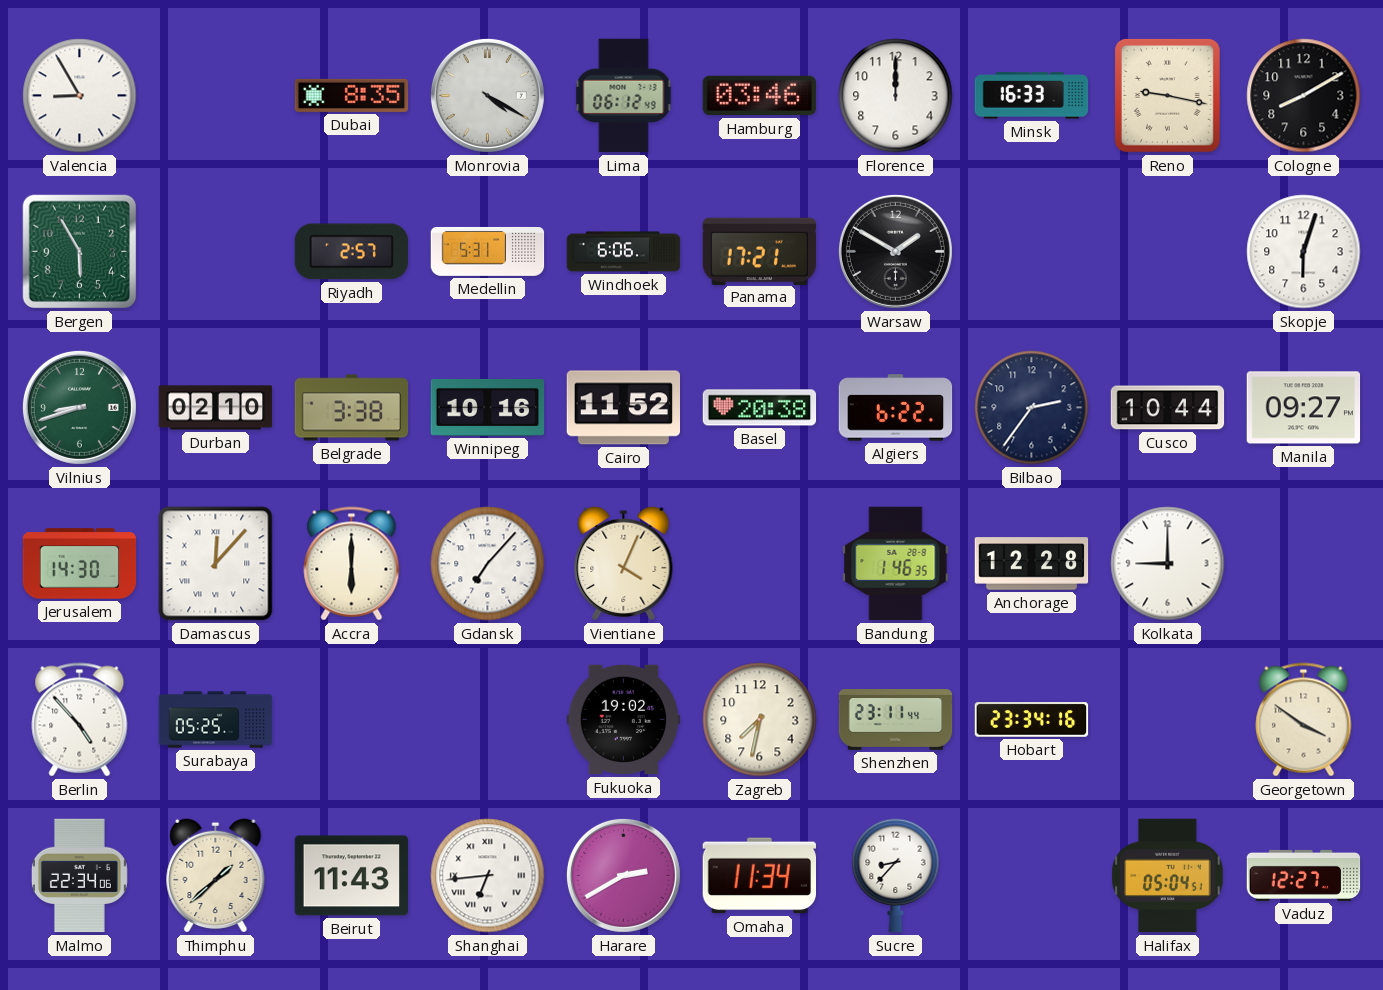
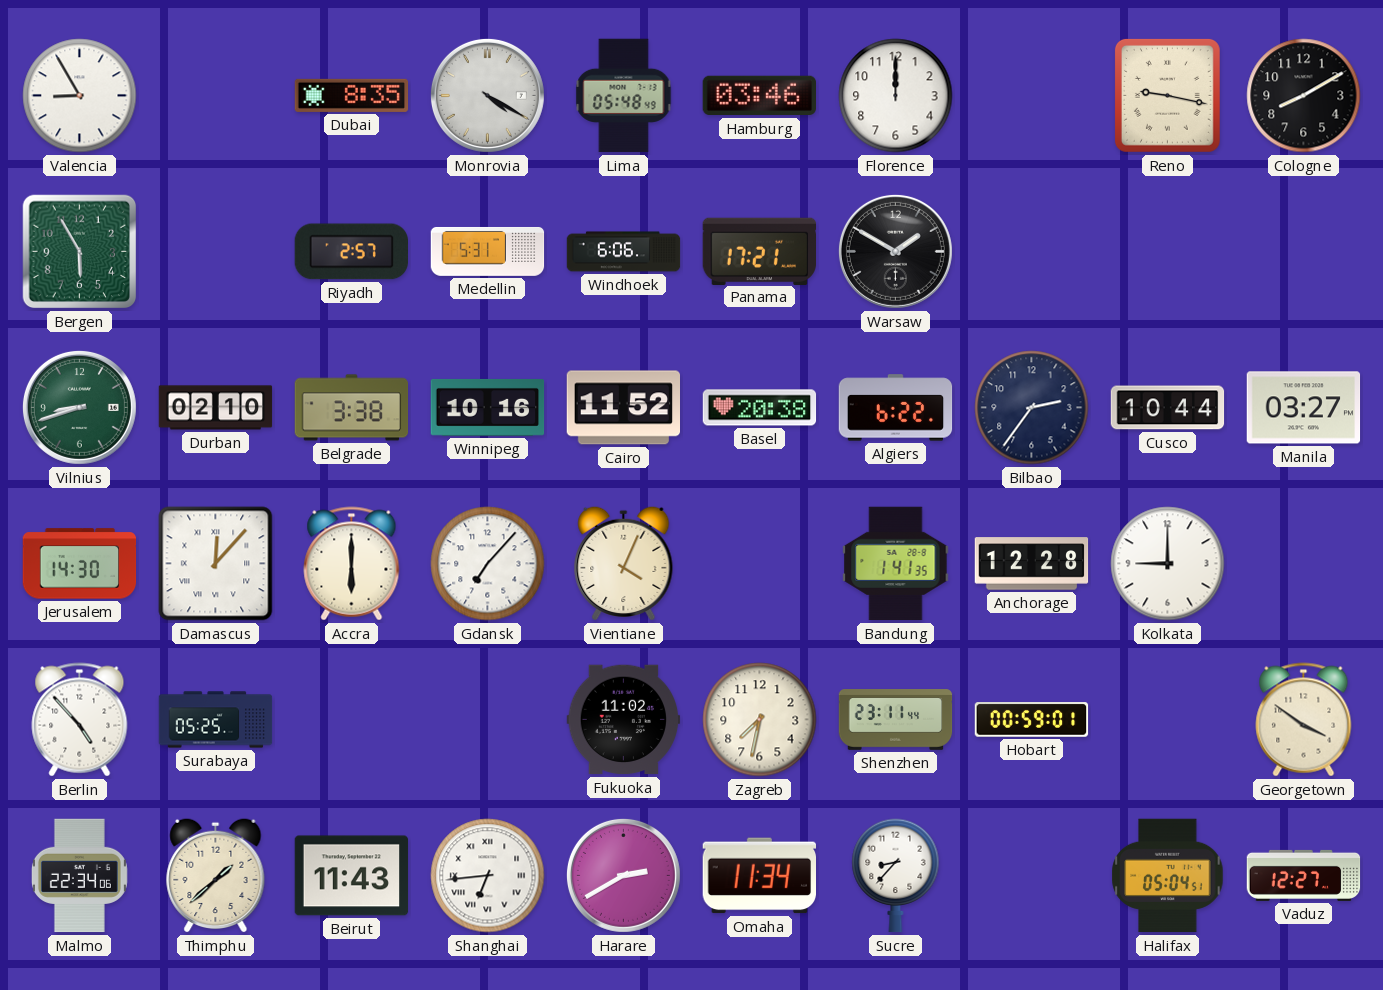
Lima: 06:12 -> 05:48
Minsk: 16:33 -> none
Skopje: 6:03 -> none
Manila: 09:27 -> 03:27
Bandung: 1:46 -> 1:41
Fukuoka: 19:02 -> 11:02
Hobart: 23:34 -> 00:59
